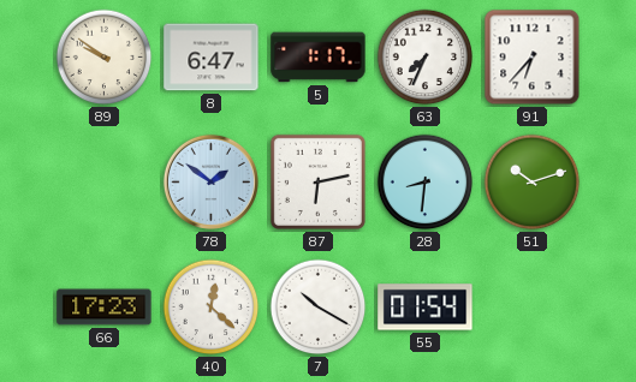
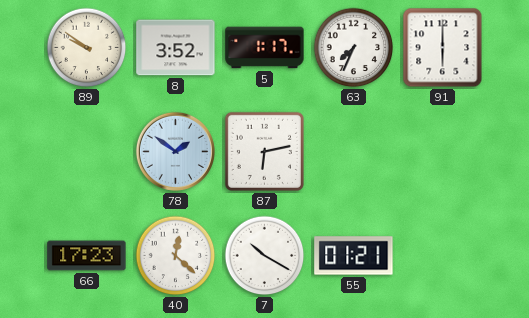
8: 6:47 -> 3:52
91: 6:37 -> 6:00
28: 8:31 -> none
51: 10:12 -> none
55: 01:54 -> 01:21
